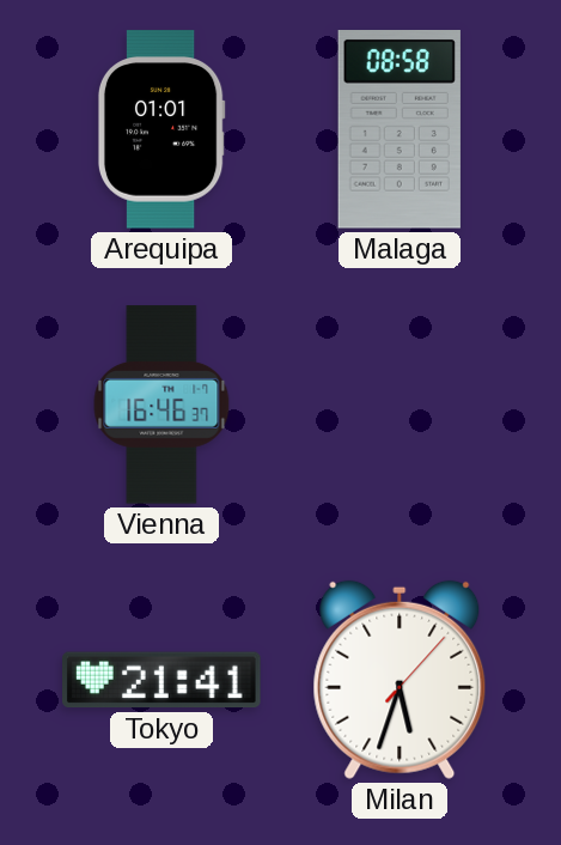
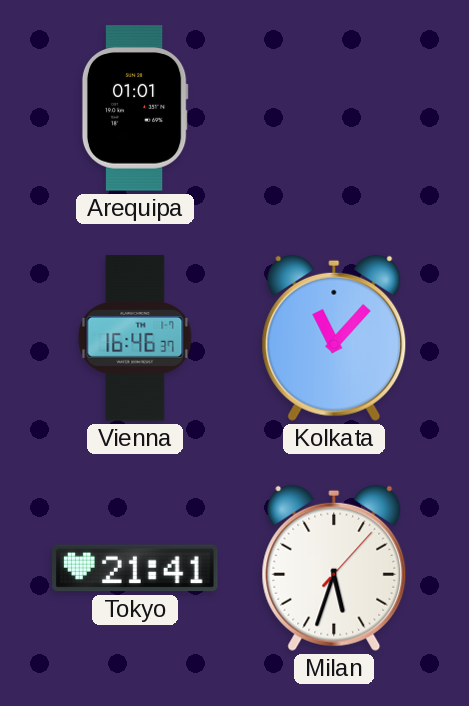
Malaga: 08:58 -> none
Kolkata: none -> 11:07
